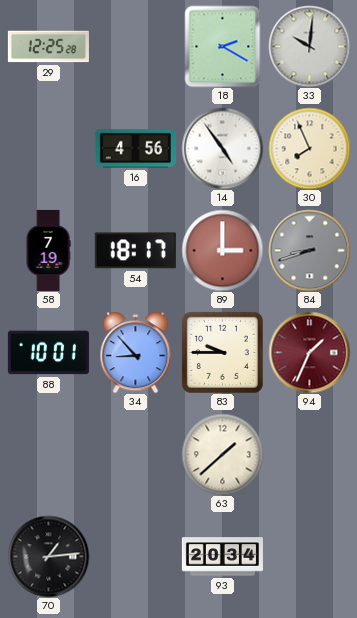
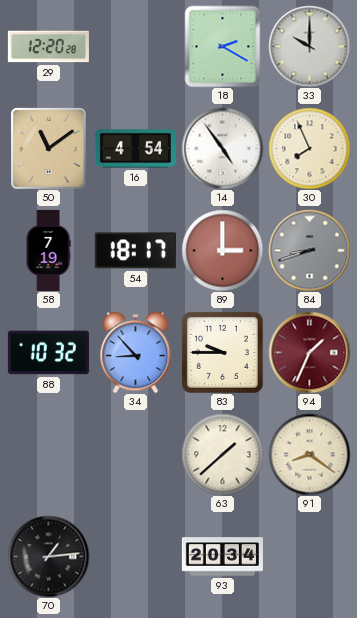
29: 12:25 -> 12:20
33: 10:01 -> 10:00
50: none -> 11:09
16: 4:56 -> 4:54
88: 10:01 -> 10:32
91: none -> 8:21
